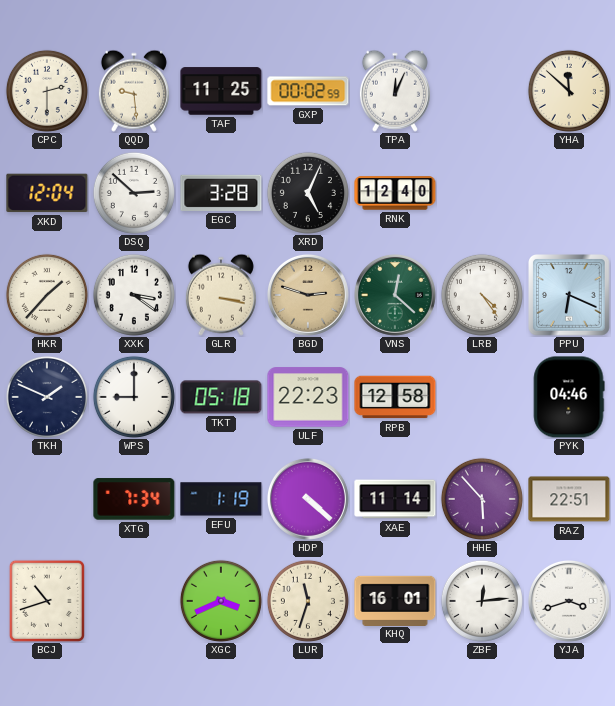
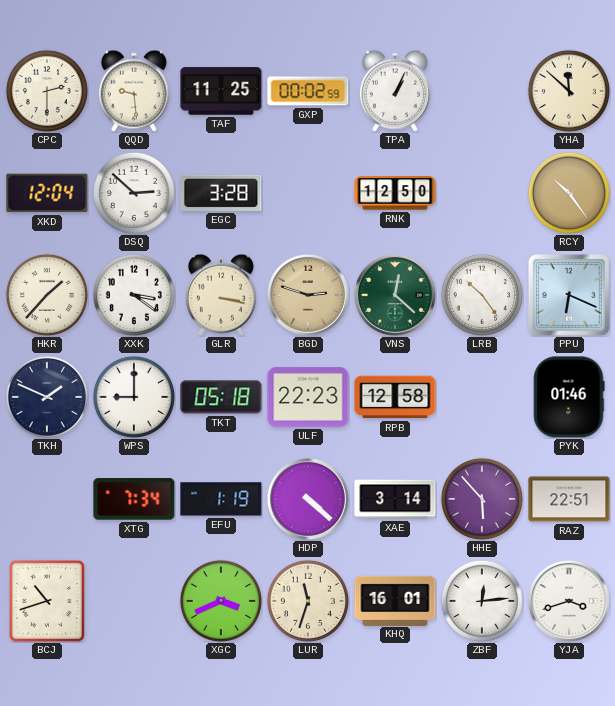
TPA: 12:04 -> 1:04
XRD: 5:04 -> none
RNK: 12:40 -> 12:50
RCY: none -> 10:24
LRB: 4:24 -> 10:24
PYK: 04:46 -> 01:46
XAE: 11:14 -> 3:14
